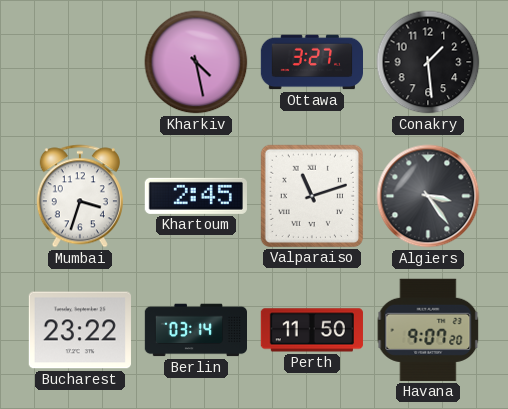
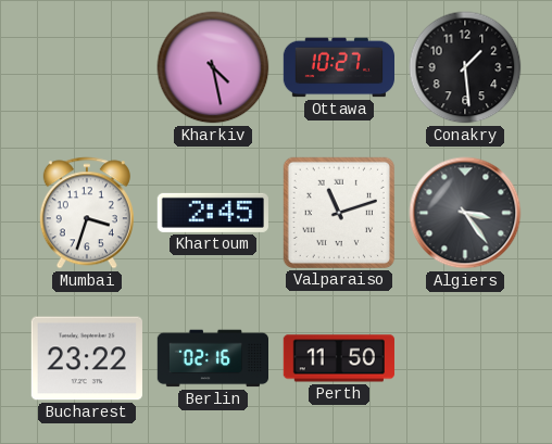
Ottawa: 3:27 -> 10:27
Berlin: 03:14 -> 02:16
Havana: 9:07 -> none
